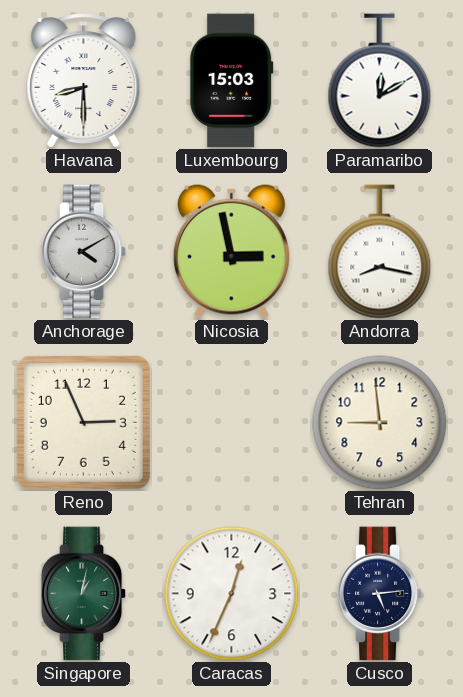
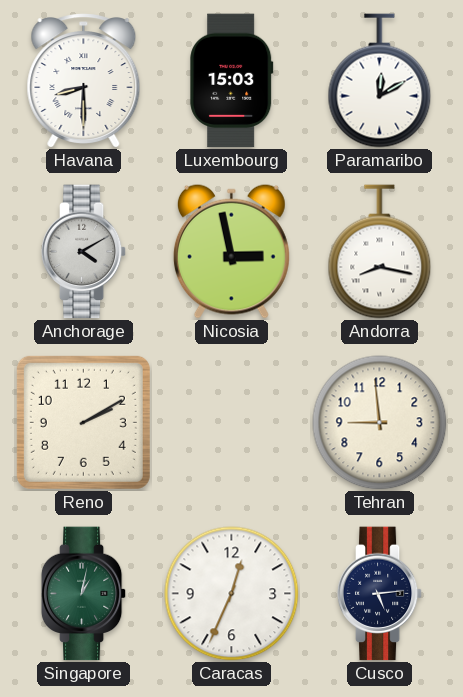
Reno: 2:56 -> 2:10
